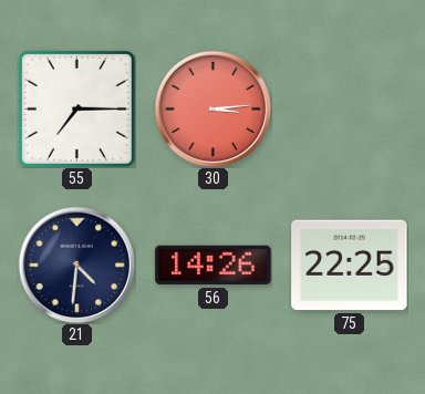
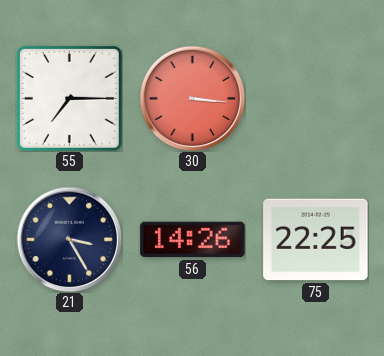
30: 3:14 -> 3:16
21: 4:31 -> 3:25
